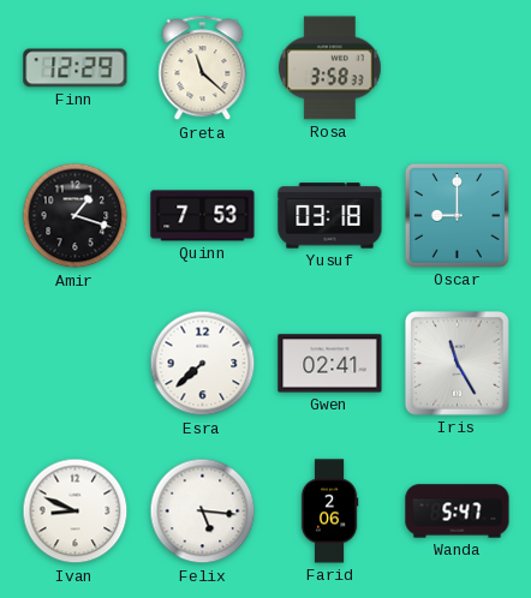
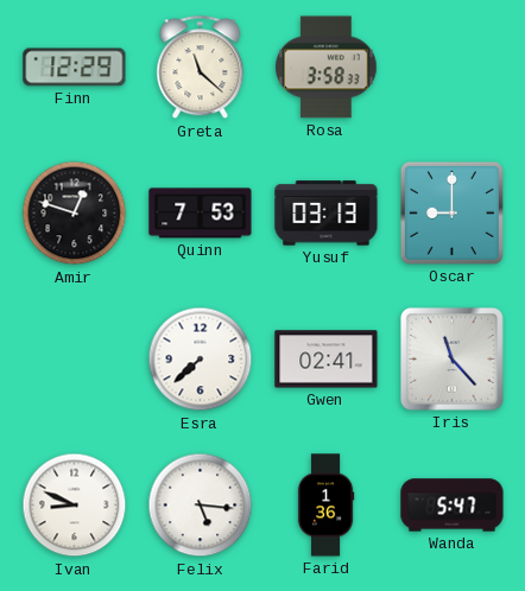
Amir: 1:18 -> 12:48
Yusuf: 03:18 -> 03:13
Iris: 11:25 -> 11:23
Farid: 2:06 -> 1:36
